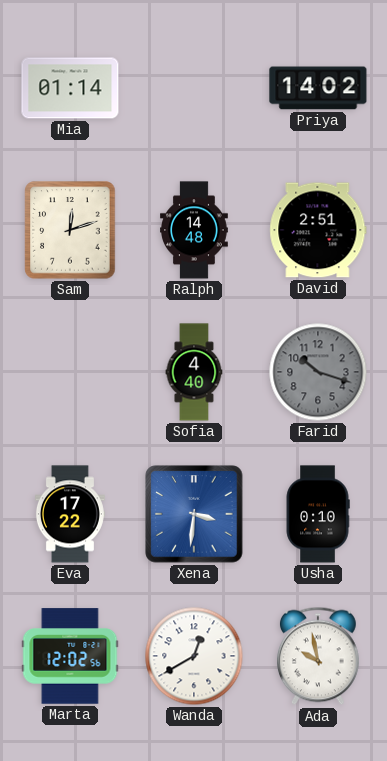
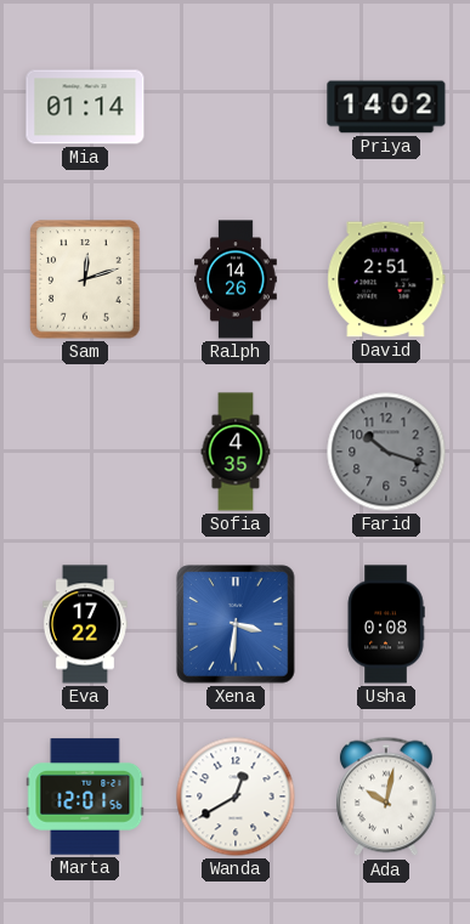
Ralph: 14:48 -> 14:26
Sofia: 4:40 -> 4:35
Usha: 0:10 -> 0:08
Marta: 12:02 -> 12:01
Ada: 9:58 -> 10:02
